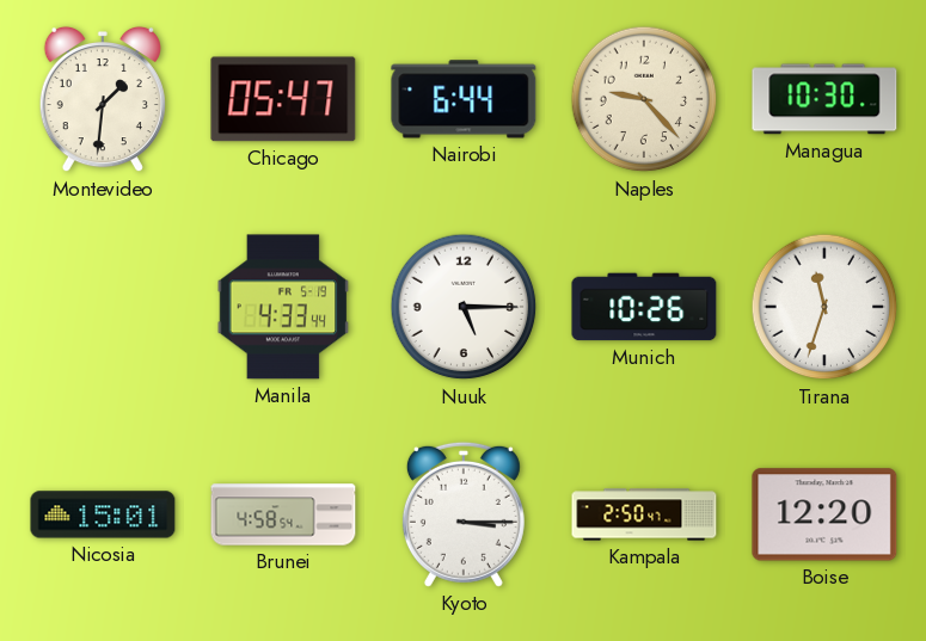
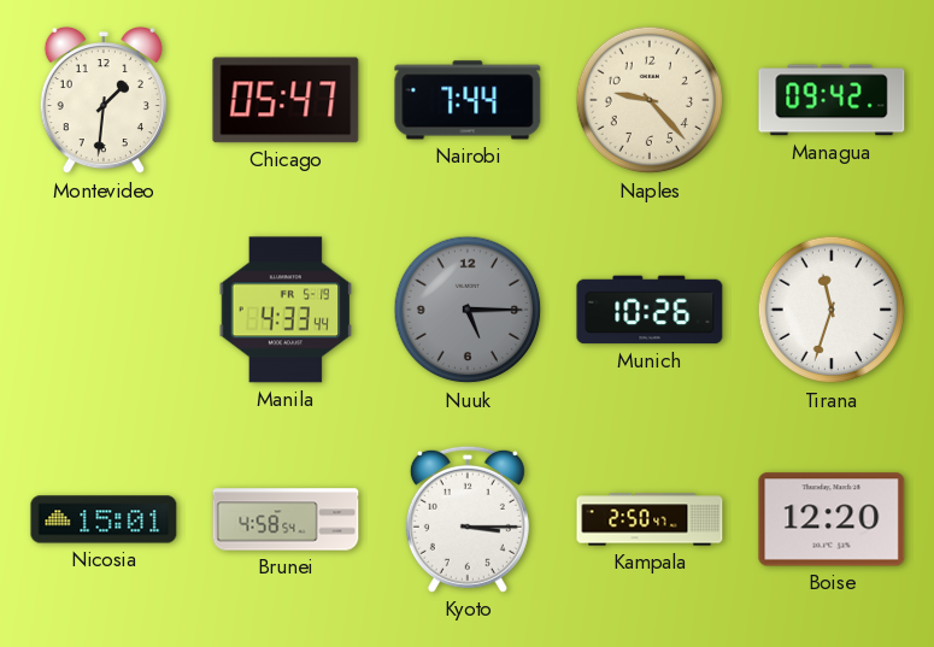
Nairobi: 6:44 -> 7:44
Managua: 10:30 -> 09:42
Nuuk dial: white -> grey
